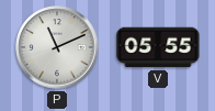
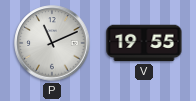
V: 05:55 -> 19:55
